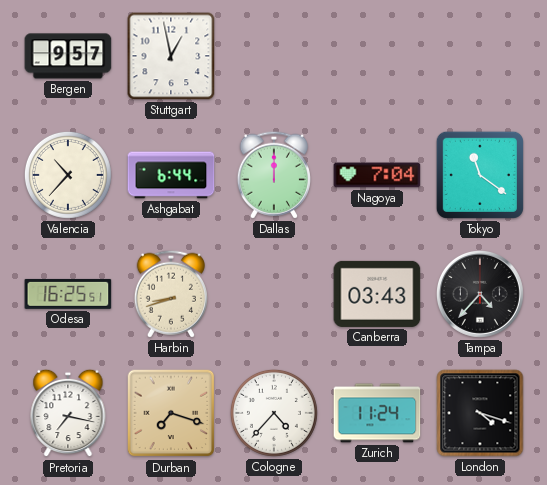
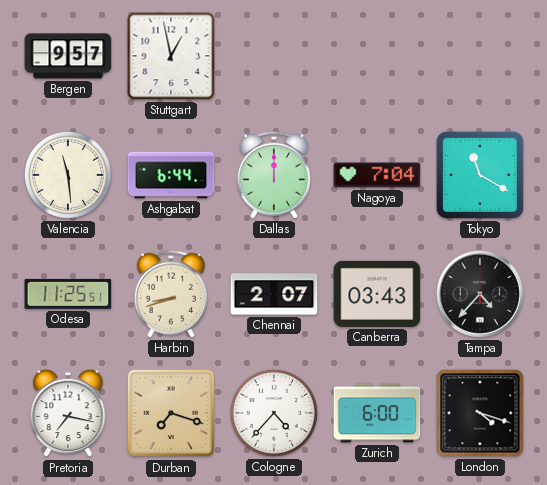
Valencia: 10:37 -> 11:29
Tokyo: 11:21 -> 11:20
Odesa: 16:25 -> 11:25
Chennai: none -> 2:07
Zurich: 11:24 -> 6:00
